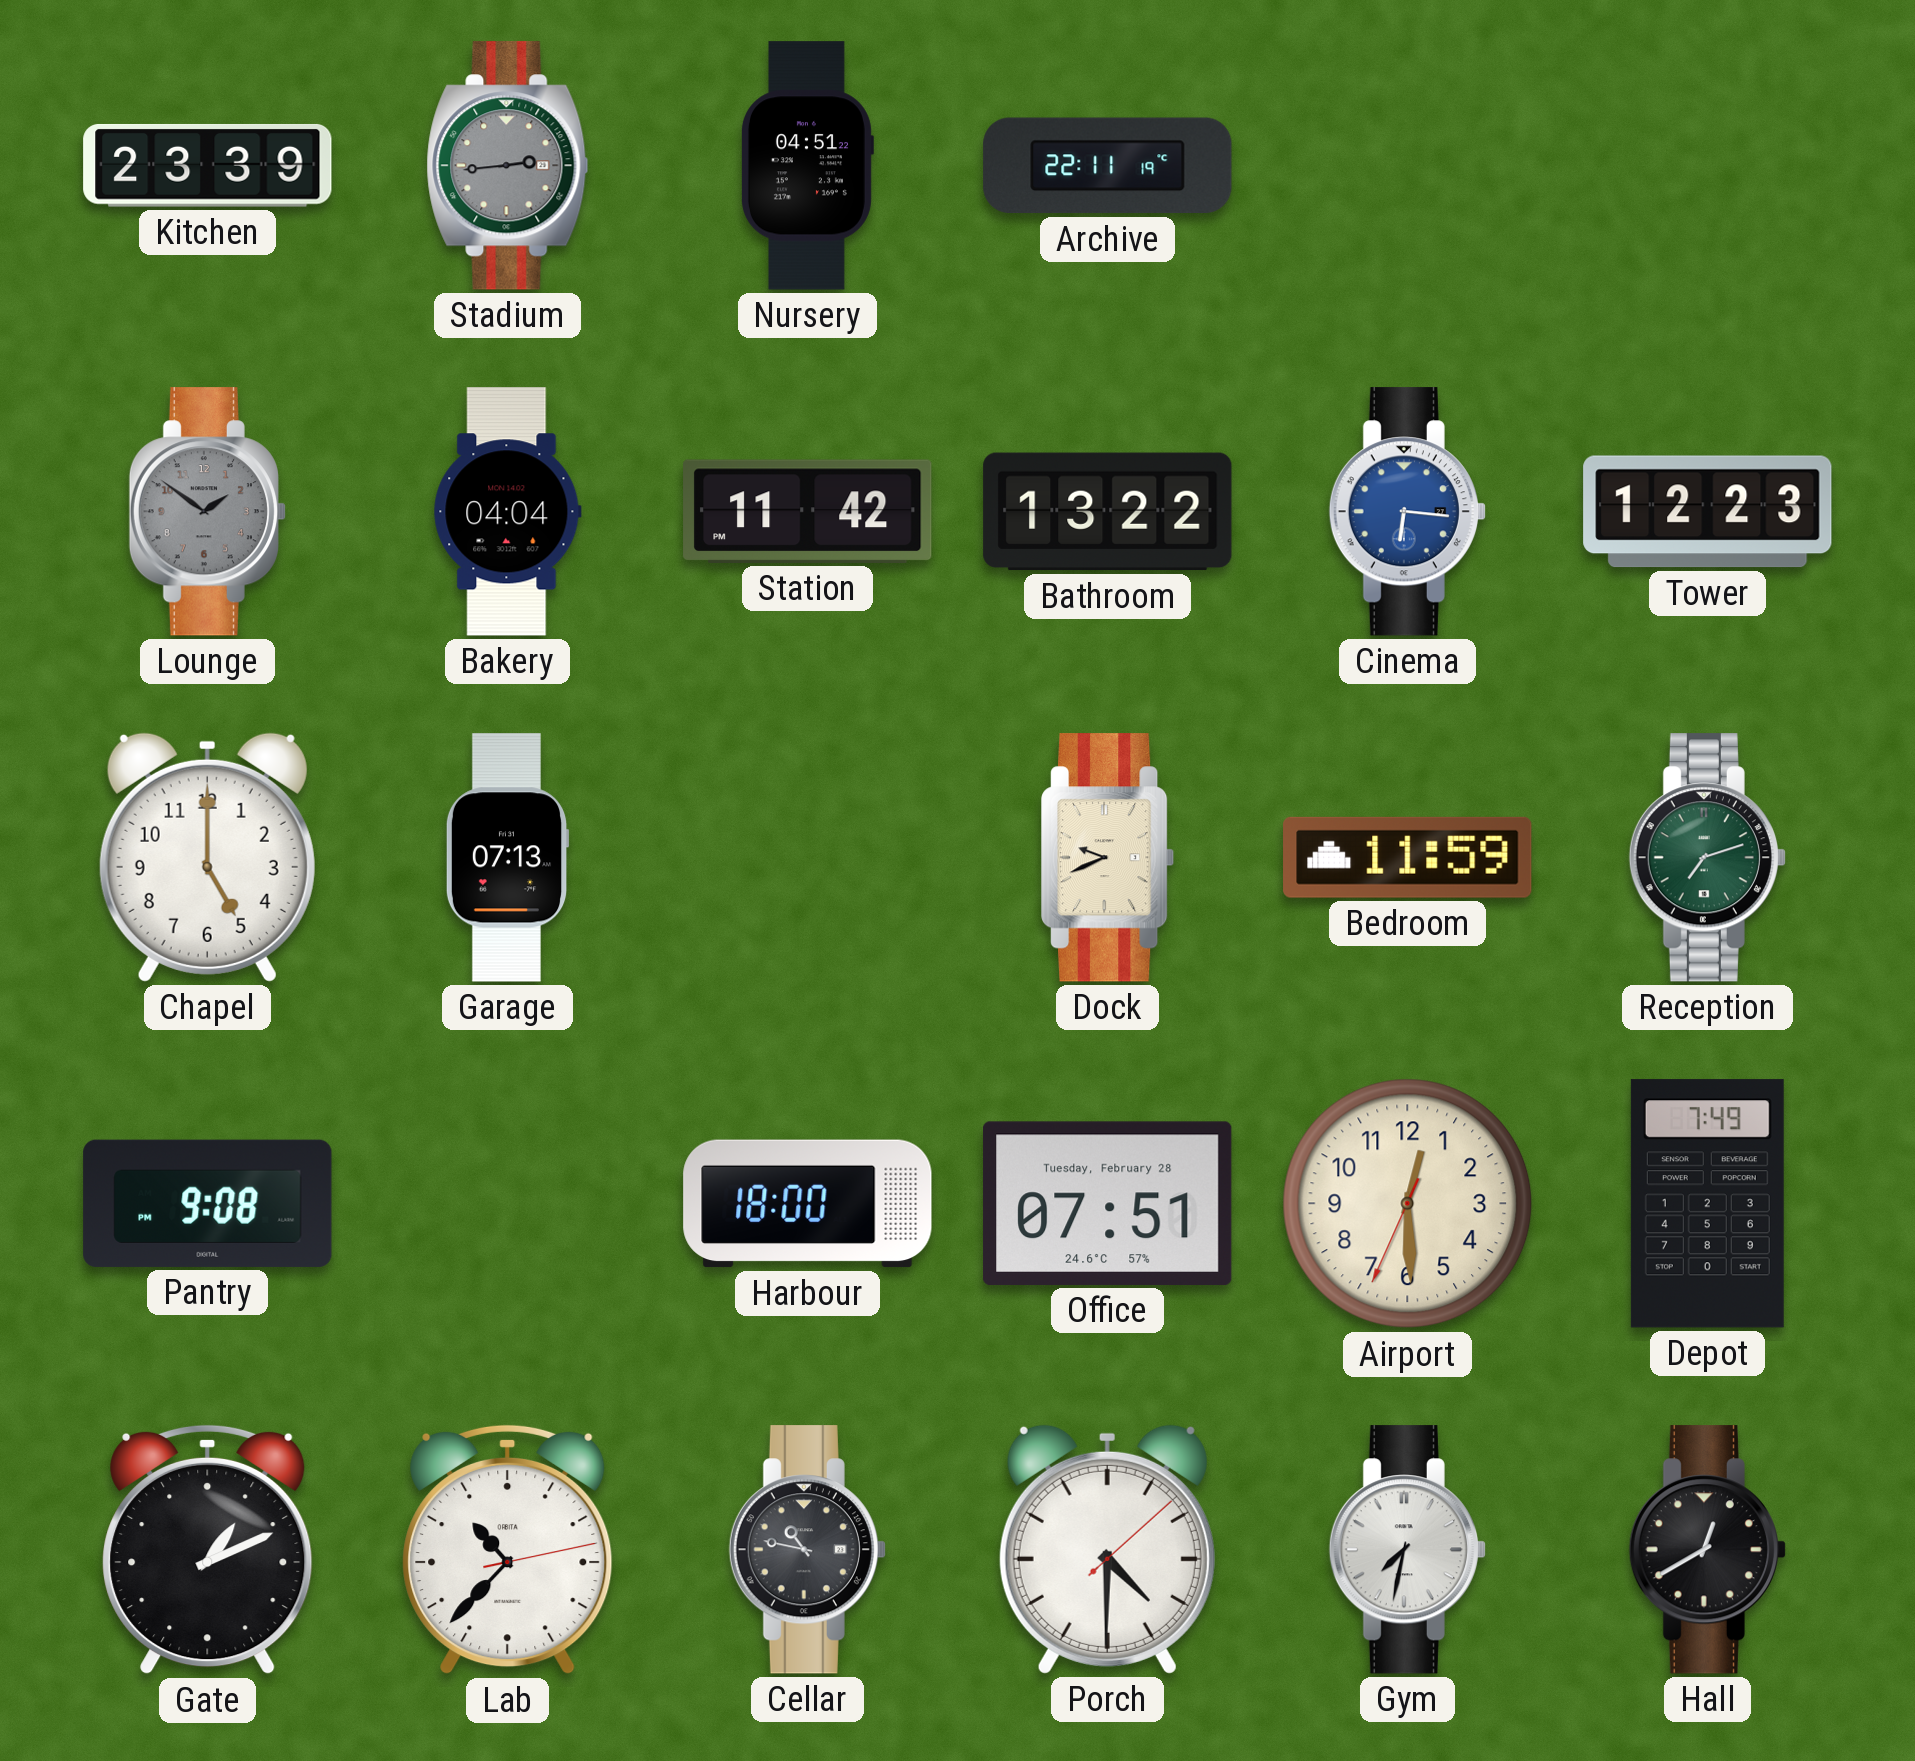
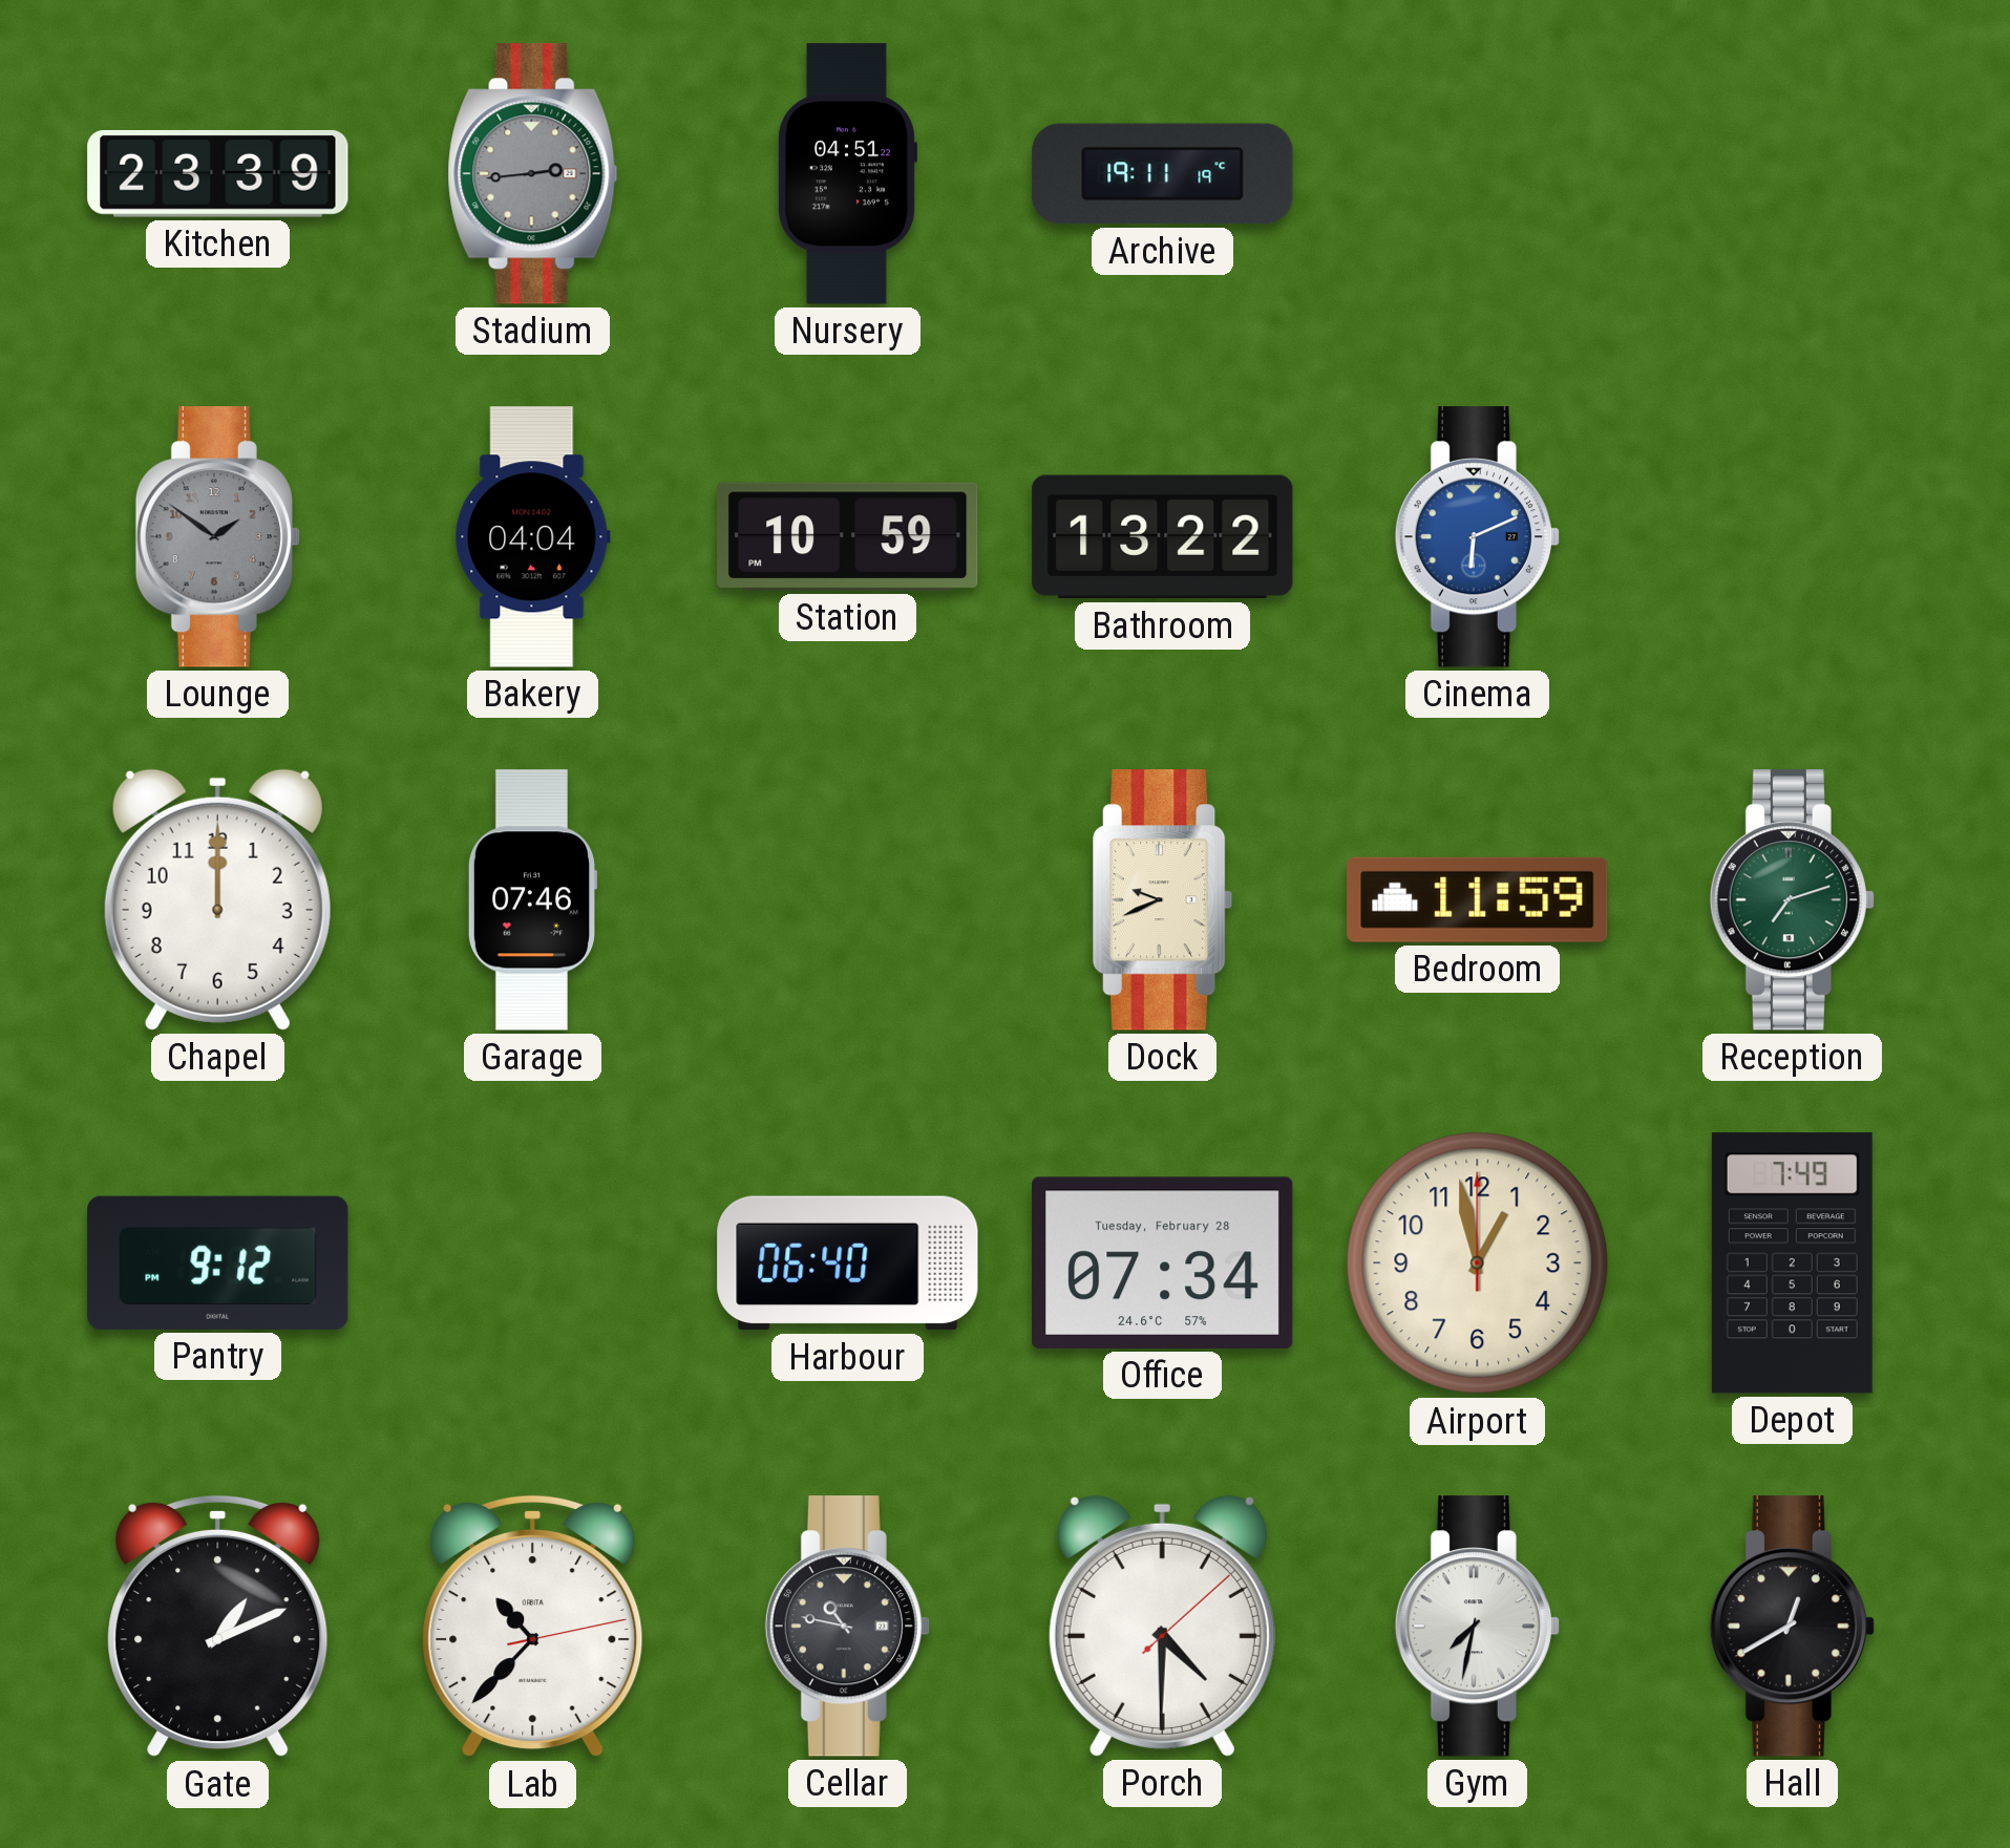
Archive: 22:11 -> 19:11
Station: 11:42 -> 10:59
Cinema: 6:16 -> 6:11
Tower: 12:23 -> none
Chapel: 5:00 -> 12:00
Garage: 07:13 -> 07:46
Pantry: 9:08 -> 9:12
Harbour: 18:00 -> 06:40
Office: 07:51 -> 07:34
Airport: 12:29 -> 12:58
